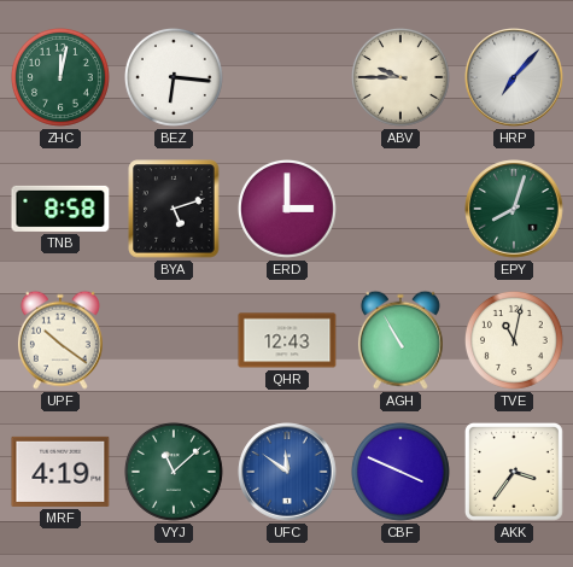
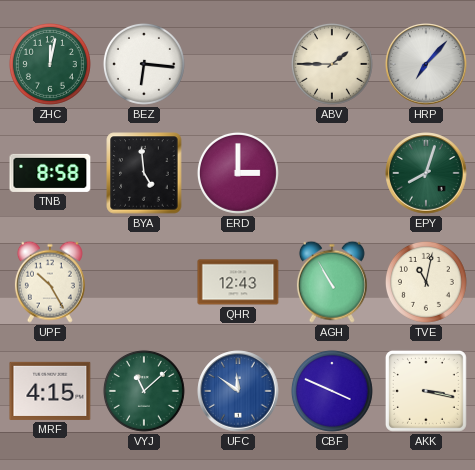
ABV: 9:45 -> 1:45
BYA: 5:12 -> 4:59
UPF: 10:21 -> 10:25
MRF: 4:19 -> 4:15
AKK: 3:36 -> 3:17
